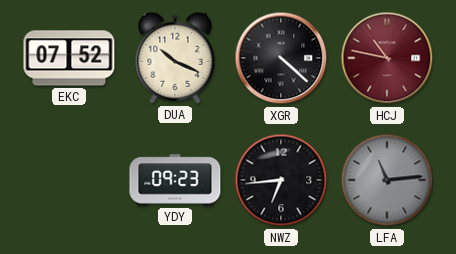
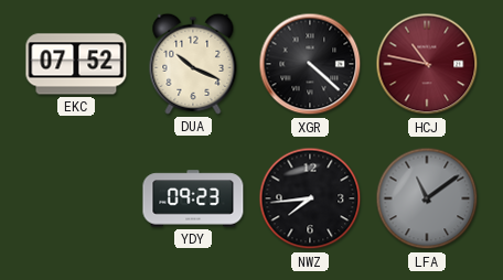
NWZ: 6:44 -> 7:44
LFA: 11:14 -> 11:09
